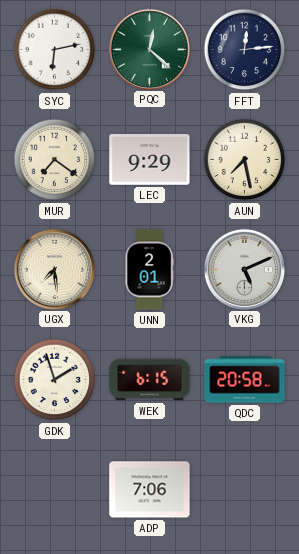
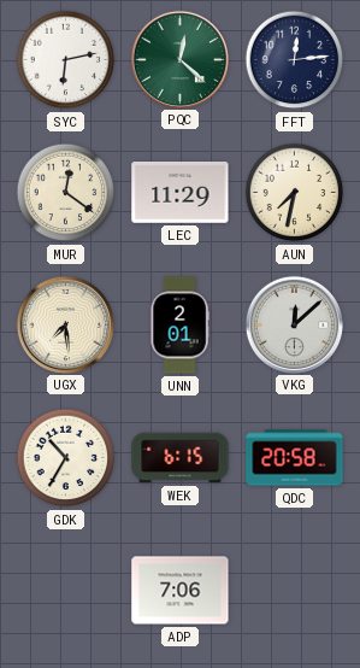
MUR: 7:21 -> 12:21
LEC: 9:29 -> 11:29
AUN: 7:28 -> 7:32
VKG: 5:11 -> 12:08
GDK: 1:57 -> 10:35
